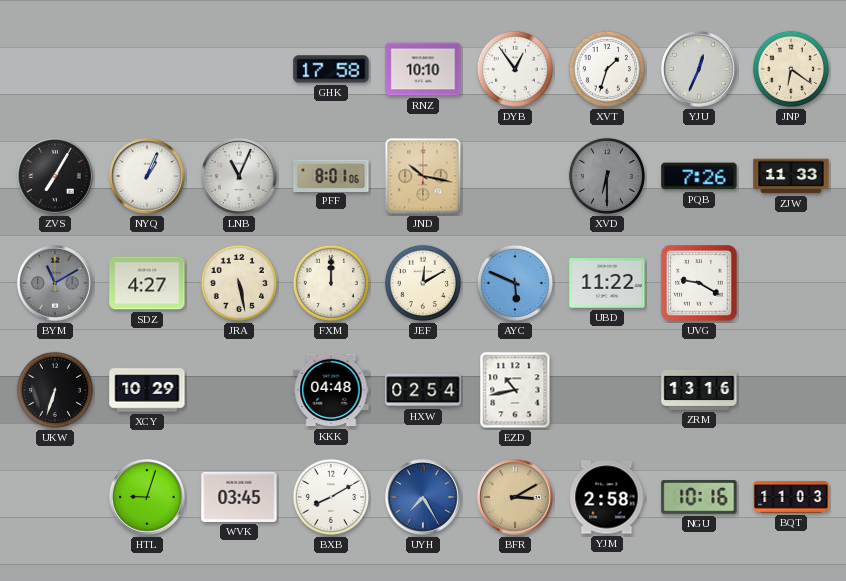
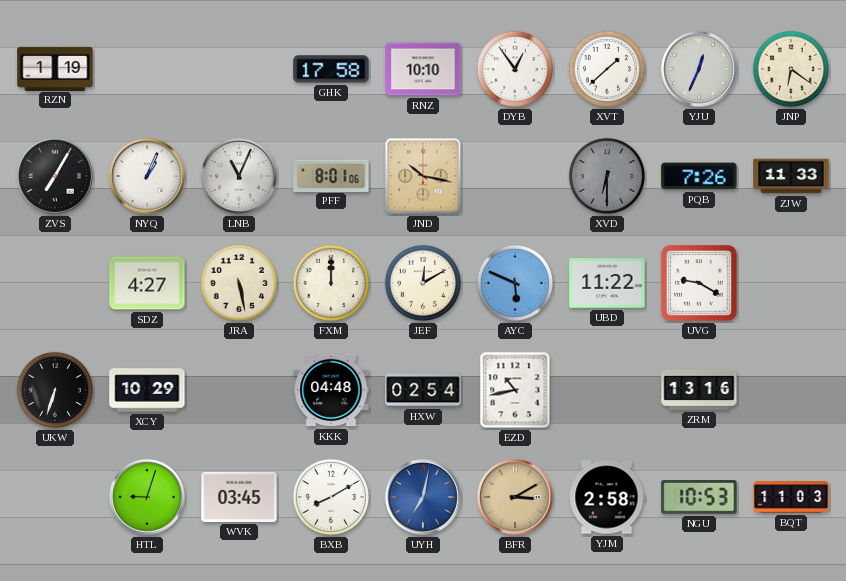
RZN: none -> 1:19
XVT: 1:33 -> 1:38
BYM: 11:10 -> none
UYH: 7:25 -> 7:02
NGU: 10:16 -> 10:53
